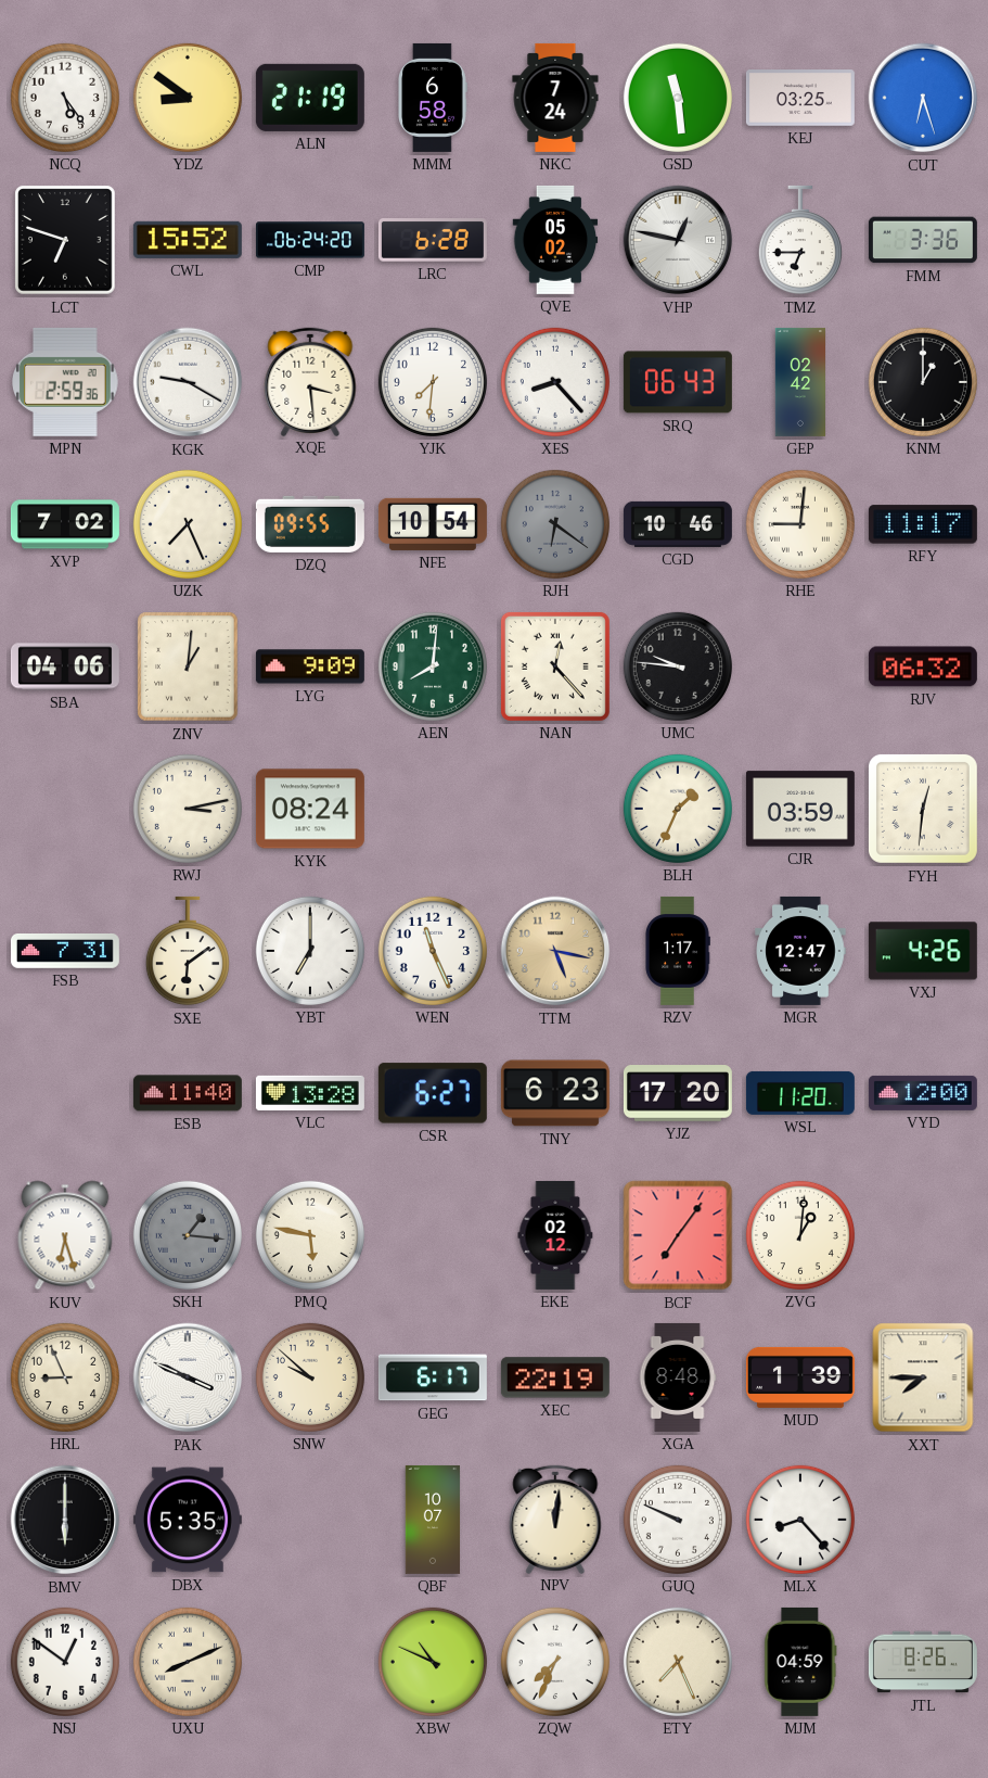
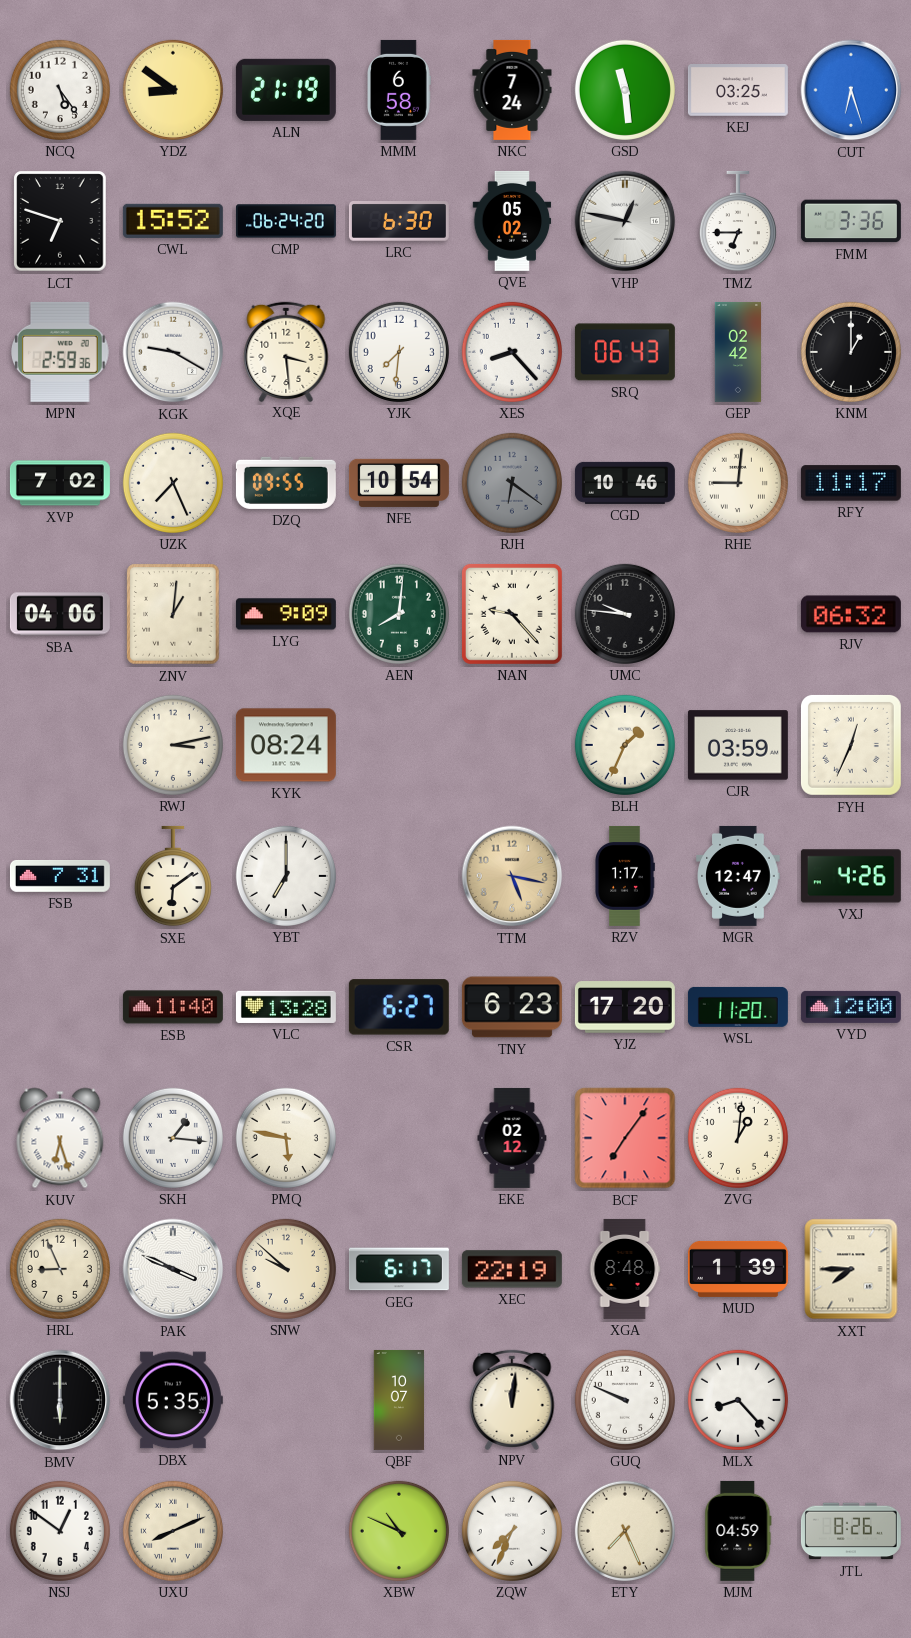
LRC: 6:28 -> 6:30
NAN: 12:23 -> 9:23
FYH: 12:31 -> 12:34
WEN: 11:26 -> none
SKH dial: grey -> white
